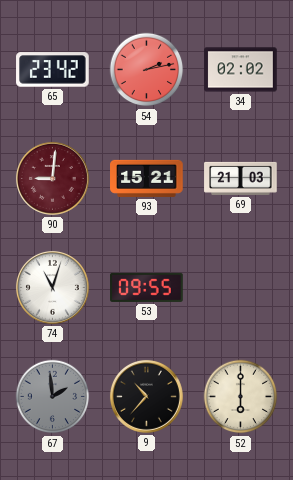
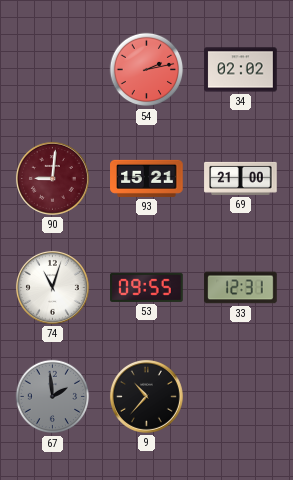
65: 23:42 -> none
69: 21:03 -> 21:00
33: none -> 12:31
52: 6:00 -> none
